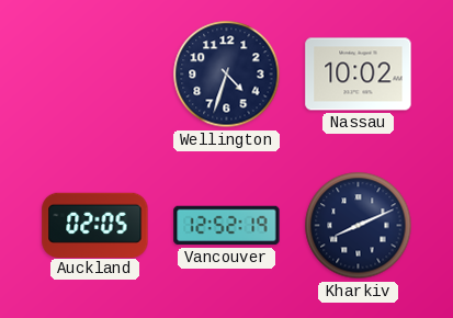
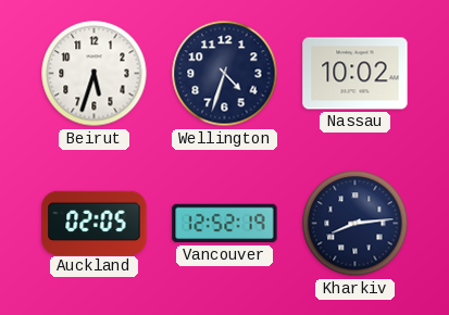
Beirut: none -> 5:33
Kharkiv: 8:11 -> 8:14
